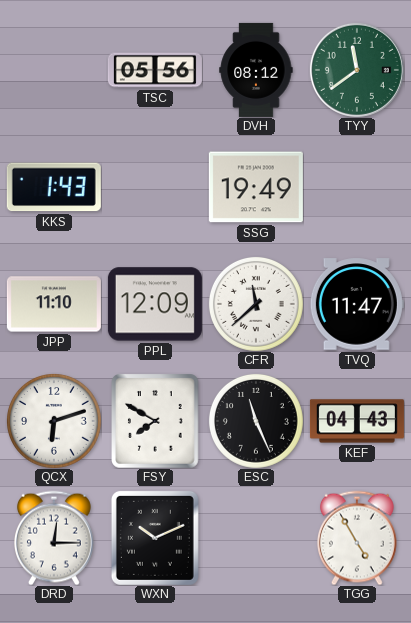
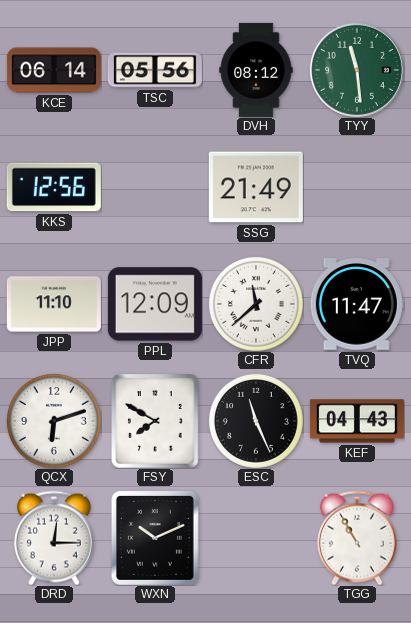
KCE: none -> 06:14
TYY: 11:39 -> 11:29
KKS: 1:43 -> 12:56
SSG: 19:49 -> 21:49
TGG: 4:55 -> 10:55
